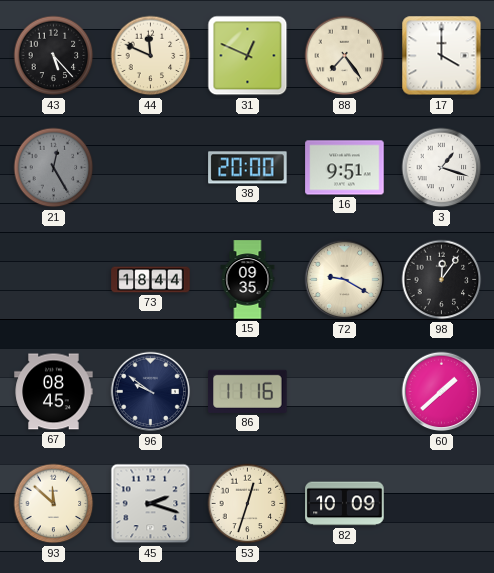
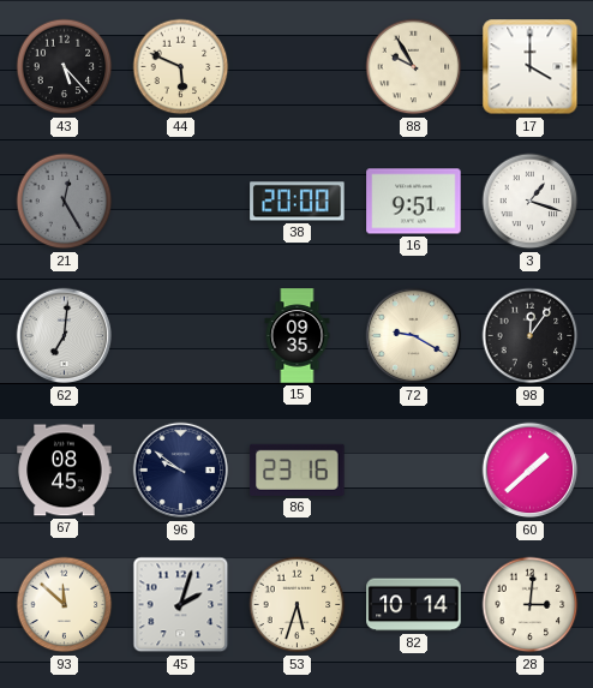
44: 11:49 -> 5:49
31: 12:49 -> none
88: 7:24 -> 9:55
62: none -> 7:01
73: 18:44 -> none
86: 11:16 -> 23:16
45: 2:18 -> 2:03
53: 12:33 -> 5:33
82: 10:09 -> 10:14
28: none -> 3:01
